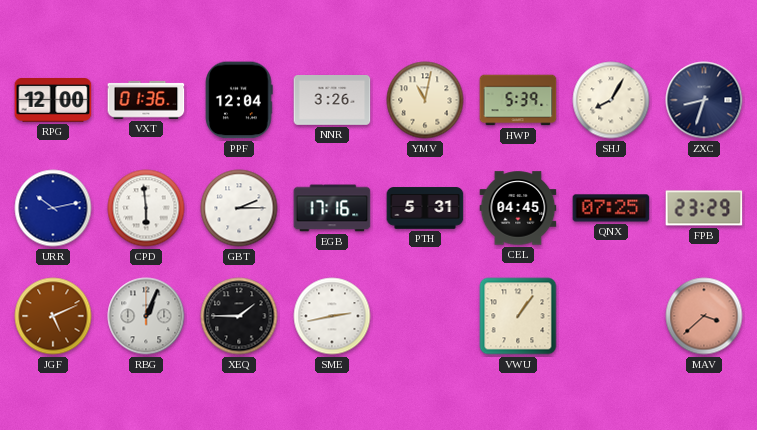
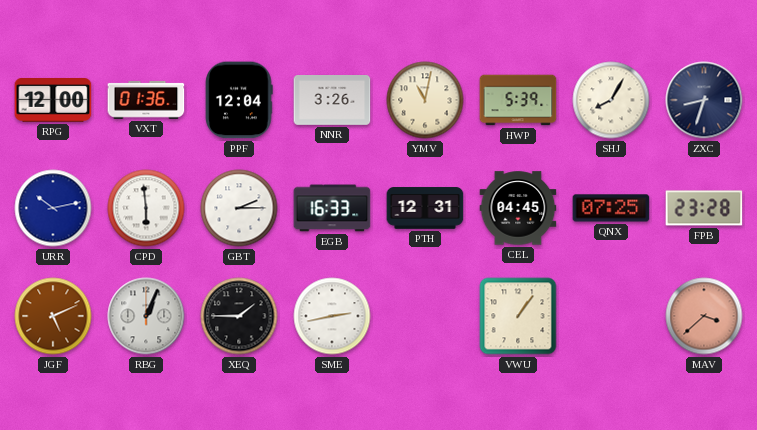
EGB: 17:16 -> 16:33
PTH: 5:31 -> 12:31
FPB: 23:29 -> 23:28
